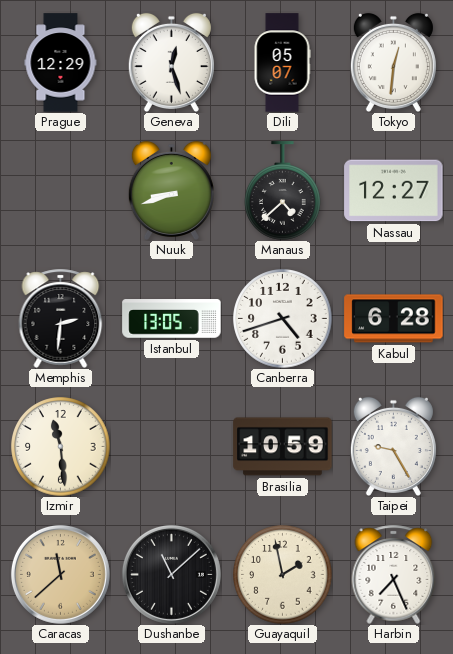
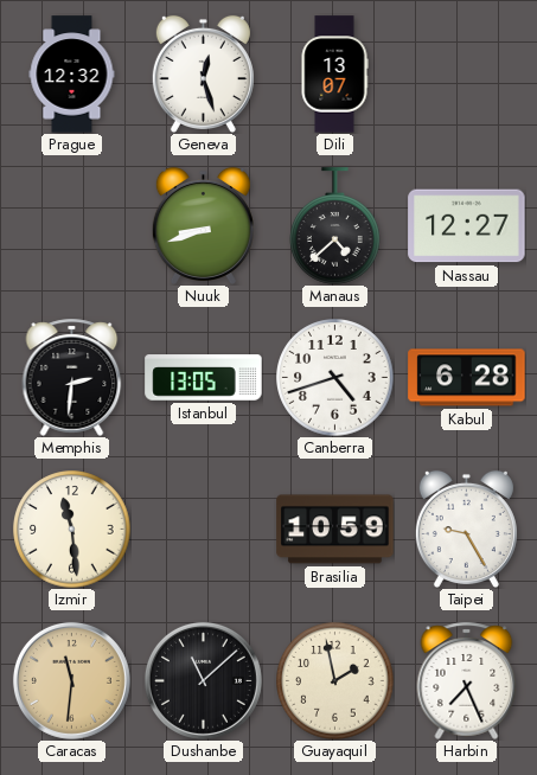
Prague: 12:29 -> 12:32
Dili: 05:07 -> 13:07
Tokyo: 12:31 -> none
Caracas: 11:38 -> 11:31
